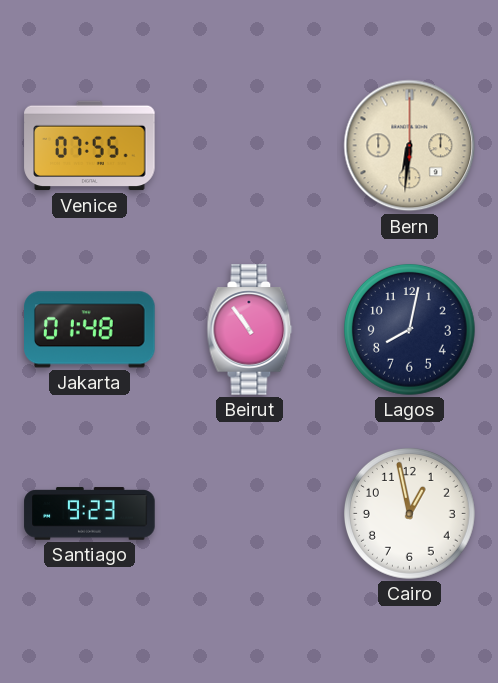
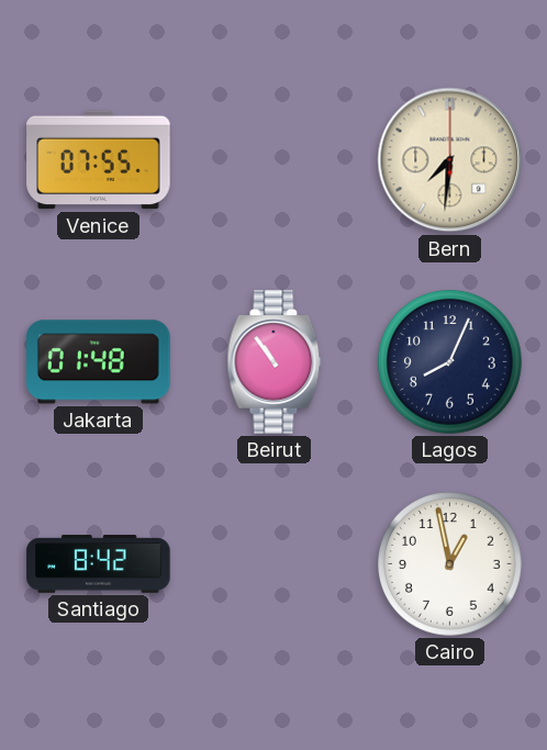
Bern: 6:31 -> 7:31
Lagos: 8:02 -> 8:04
Santiago: 9:23 -> 8:42
